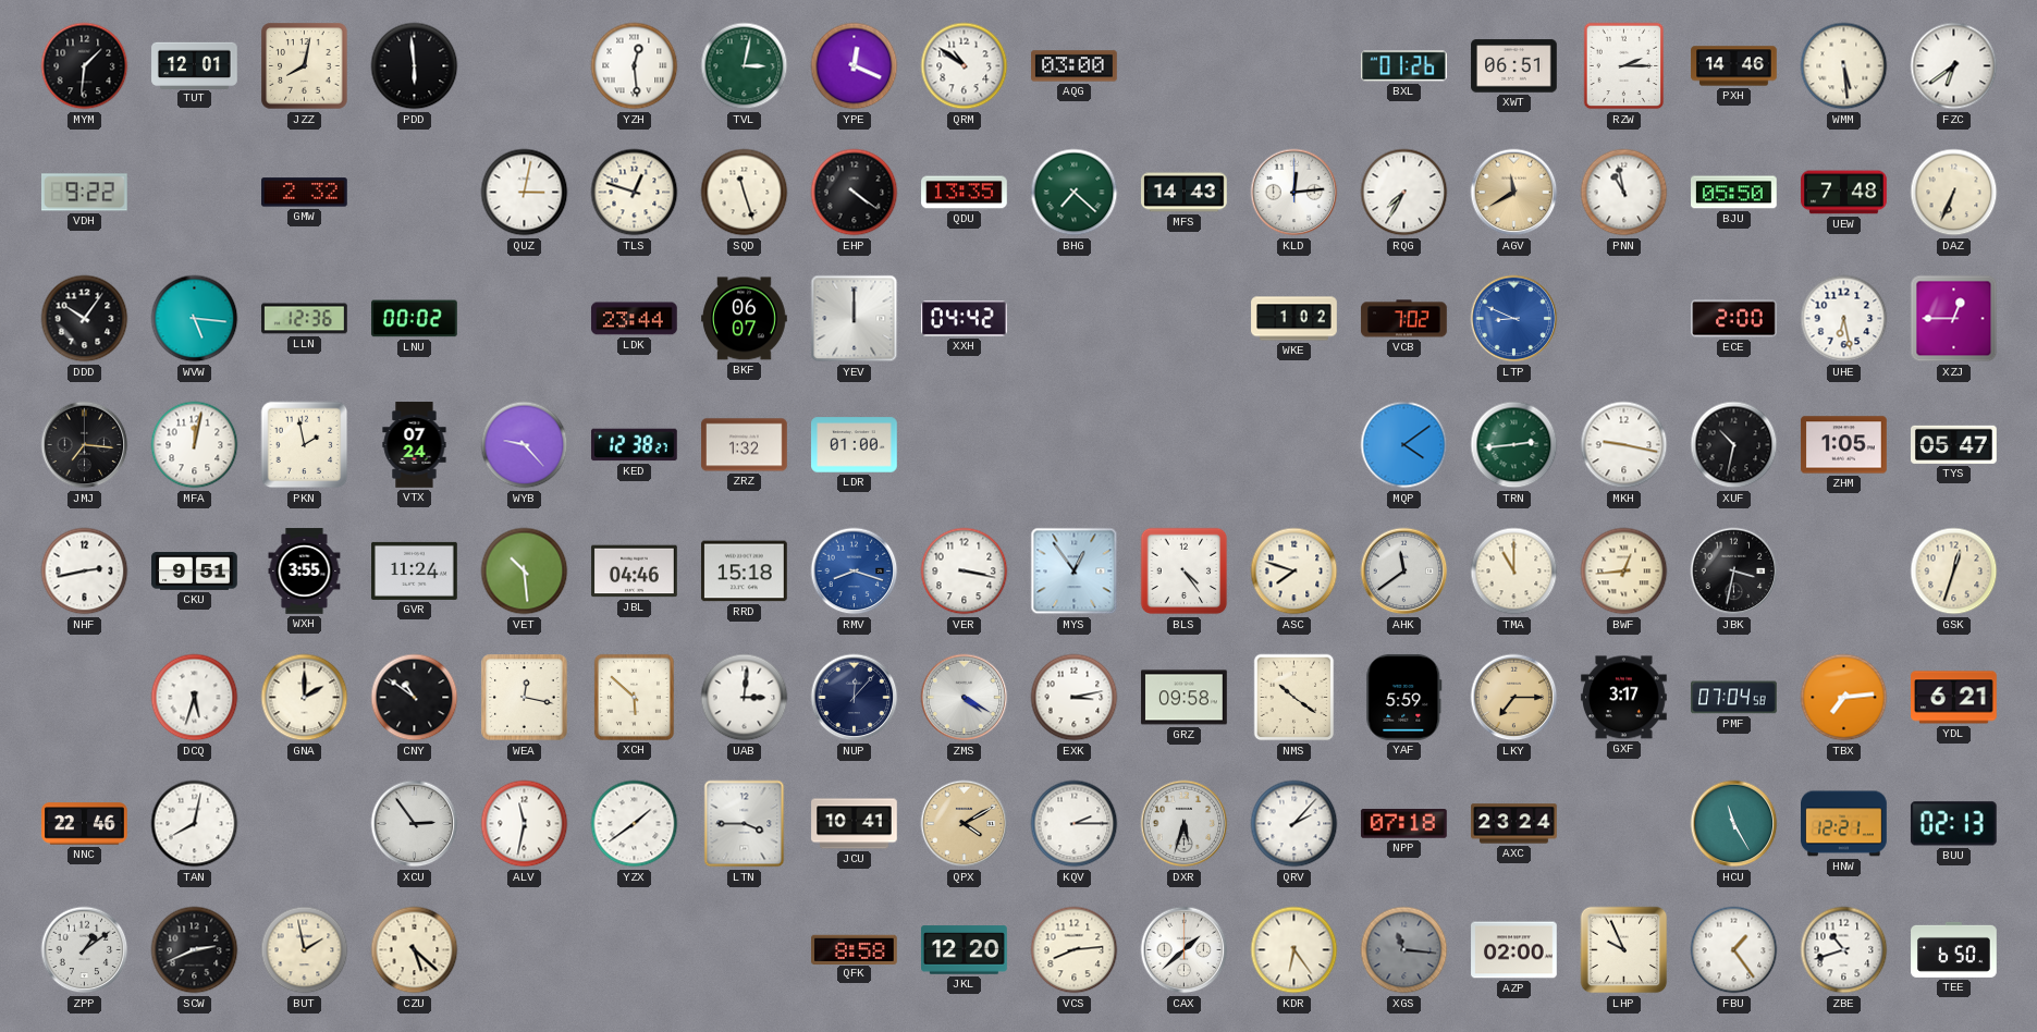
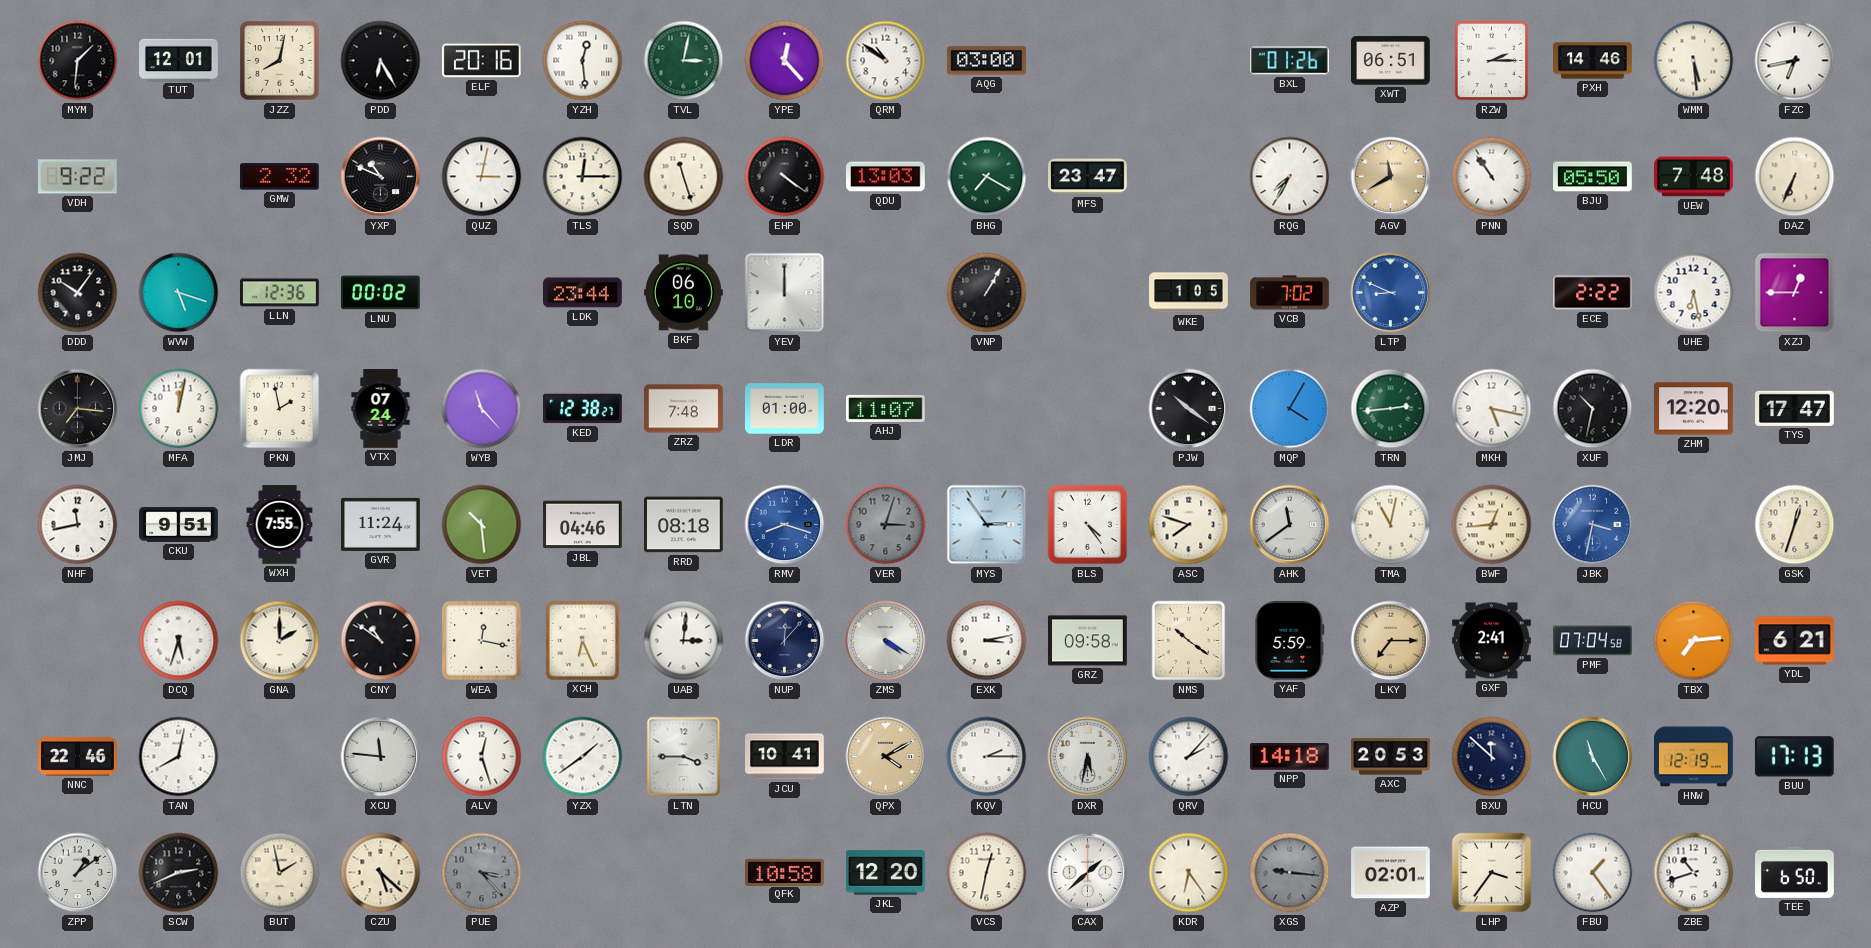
PDD: 5:59 -> 6:25
ELF: none -> 20:16
YPE: 12:19 -> 12:23
FZC: 6:39 -> 6:43
YXP: none -> 10:49
TLS: 12:48 -> 12:15
QDU: 13:35 -> 13:03
BHG: 7:22 -> 7:20
MFS: 14:43 -> 23:47
KLD: 12:14 -> none
PNN: 10:58 -> 10:54
WVW: 5:16 -> 5:18
BKF: 06:07 -> 06:10
XXH: 04:42 -> none
VNP: none -> 1:05
WKE: 1:02 -> 1:05
ECE: 2:00 -> 2:22
WYB: 9:23 -> 11:23
ZRZ: 1:32 -> 7:48
AHJ: none -> 11:07
PJW: none -> 10:21
MQP: 4:09 -> 4:05
MKH: 9:17 -> 5:17
ZHM: 1:05 -> 12:20
TYS: 05:47 -> 17:47
NHF: 2:43 -> 11:43
WXH: 3:55 -> 7:55
RRD: 15:18 -> 08:18
VER: 3:17 -> 3:03
VER dial: white -> grey
MYS: 12:54 -> 2:54
TMA: 11:00 -> 11:02
JBK dial: black -> blue
XCH: 5:52 -> 6:26
GXF: 3:17 -> 2:41
XCU: 2:54 -> 11:46
ALV: 11:32 -> 12:27
DXR: 5:33 -> 5:32
NPP: 07:18 -> 14:18
AXC: 23:24 -> 20:53
BXU: none -> 11:52
HNW: 12:21 -> 12:19
BUU: 02:13 -> 17:13
PUE: none -> 3:23
QFK: 8:58 -> 10:58
VCS: 8:14 -> 12:32
XGS: 11:16 -> 9:16
AZP: 02:00 -> 02:01
LHP: 9:56 -> 3:36
